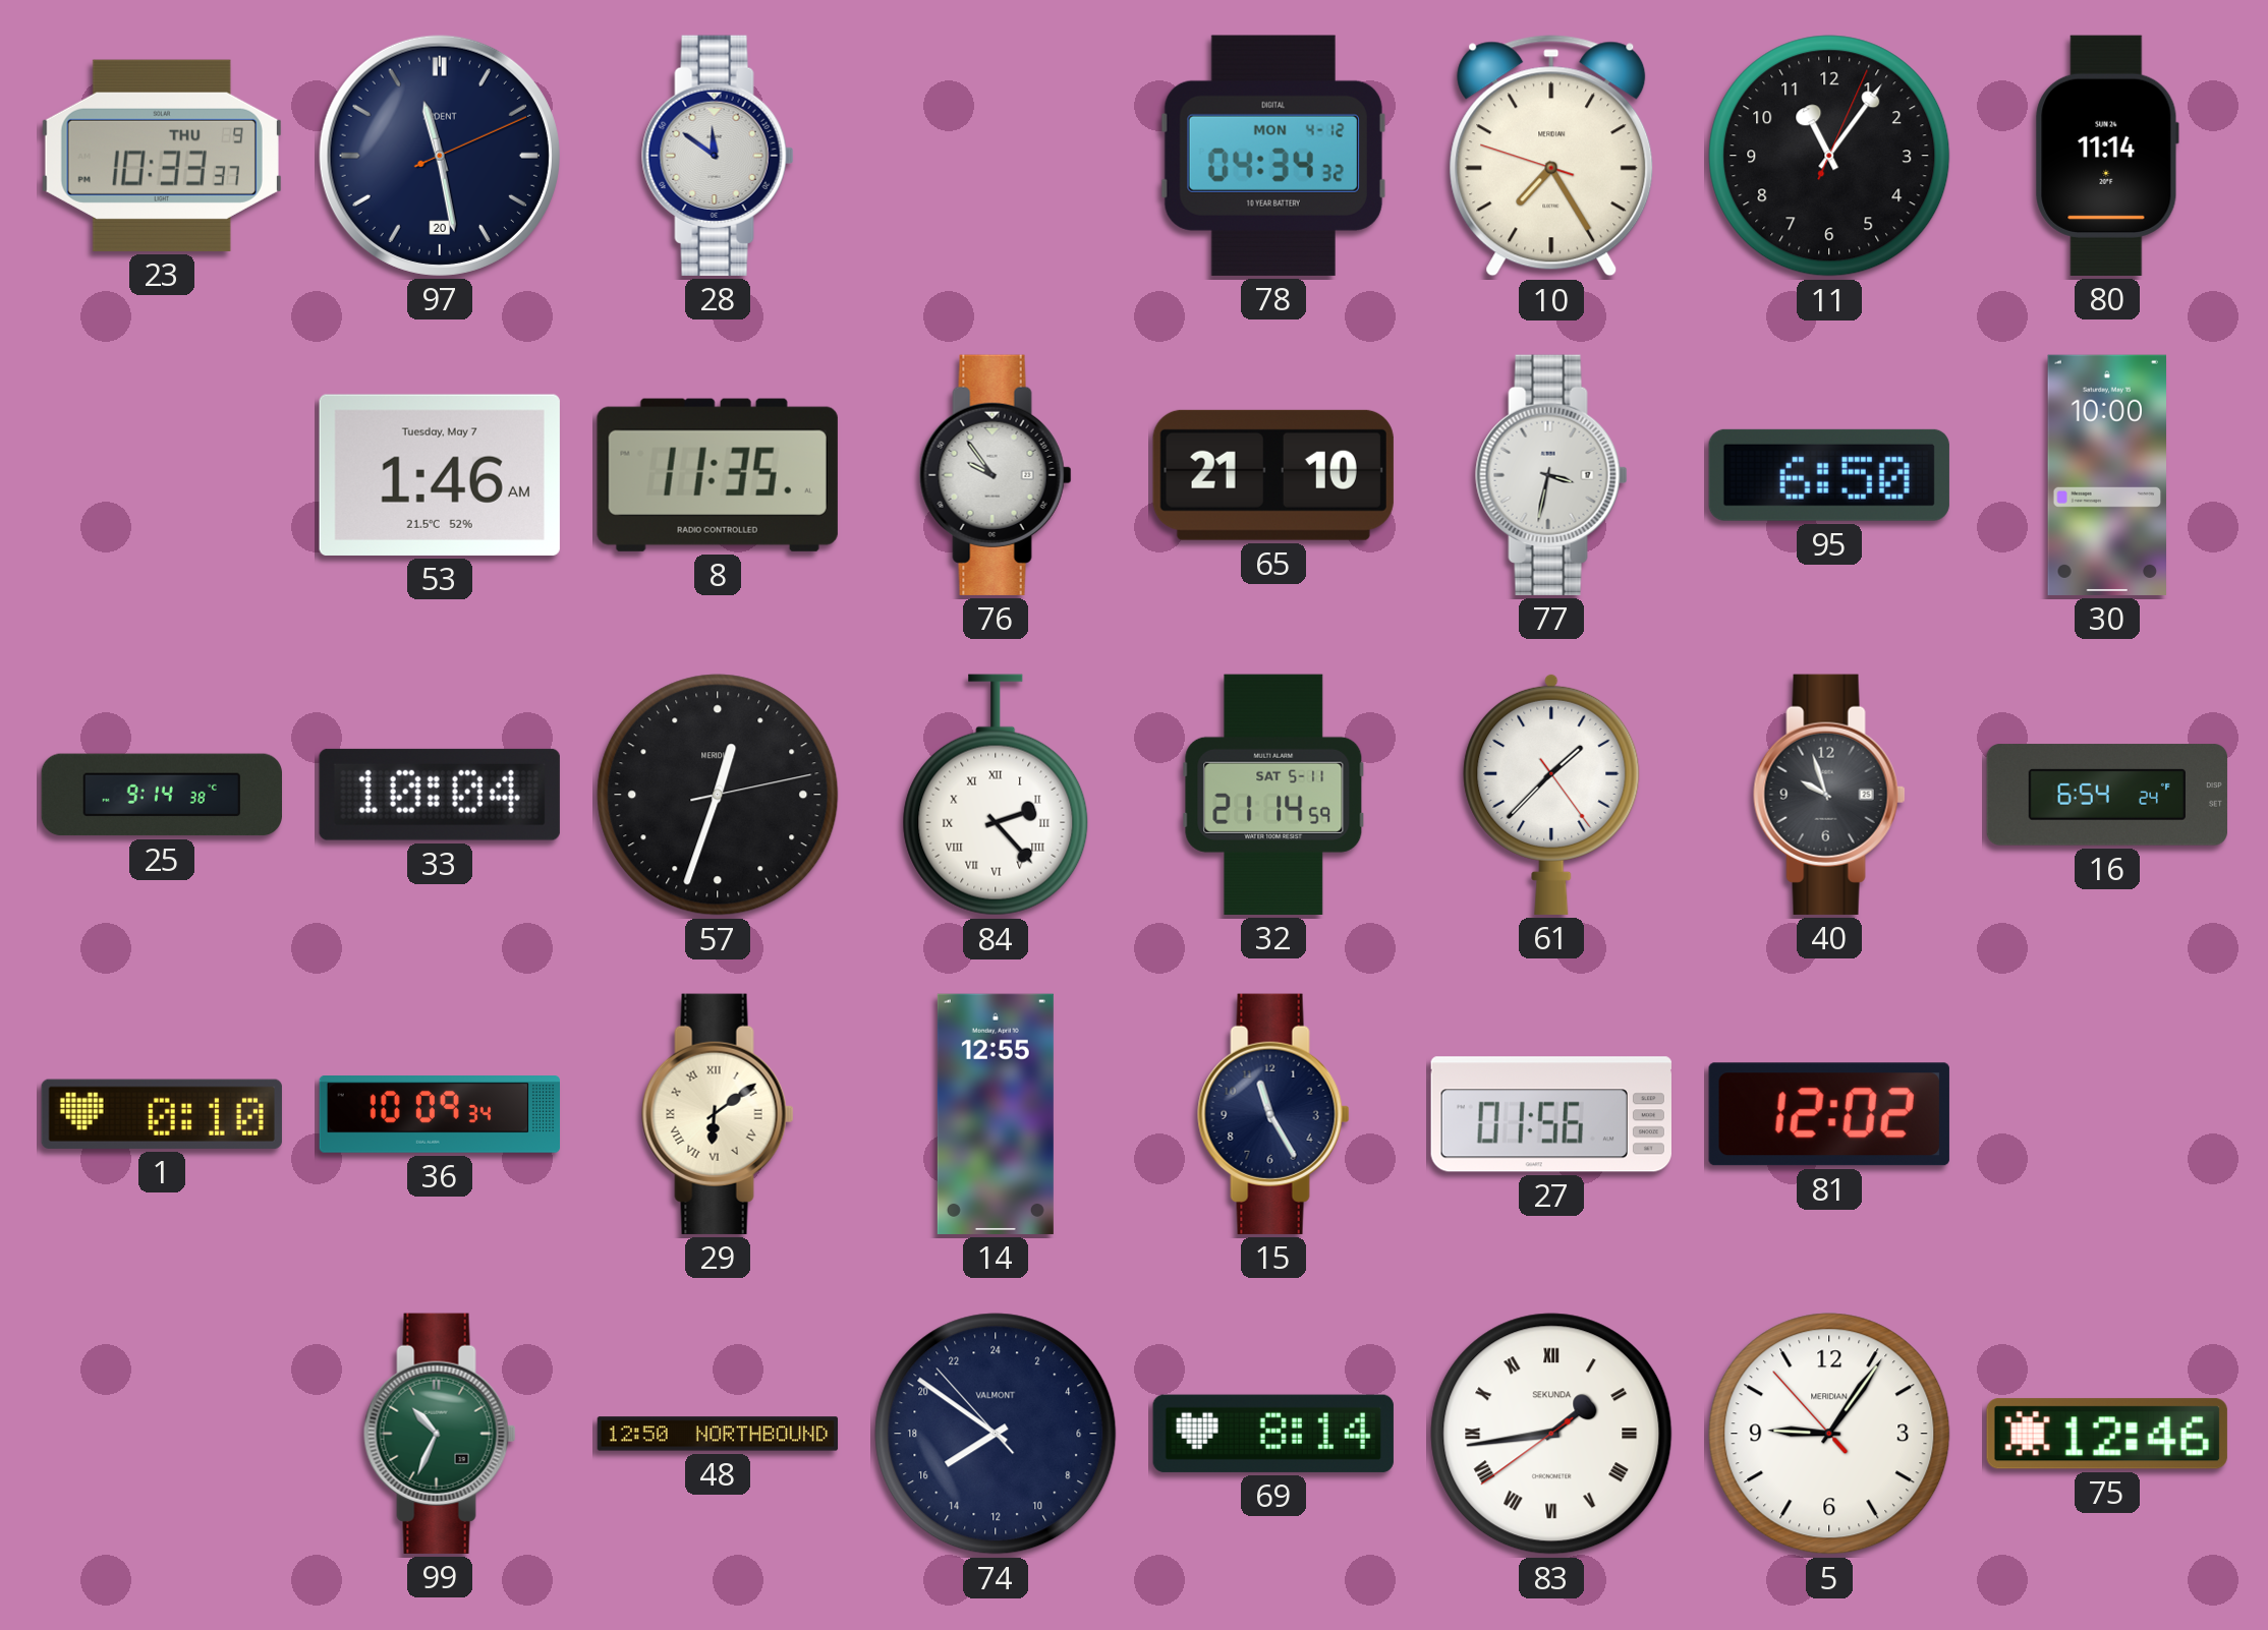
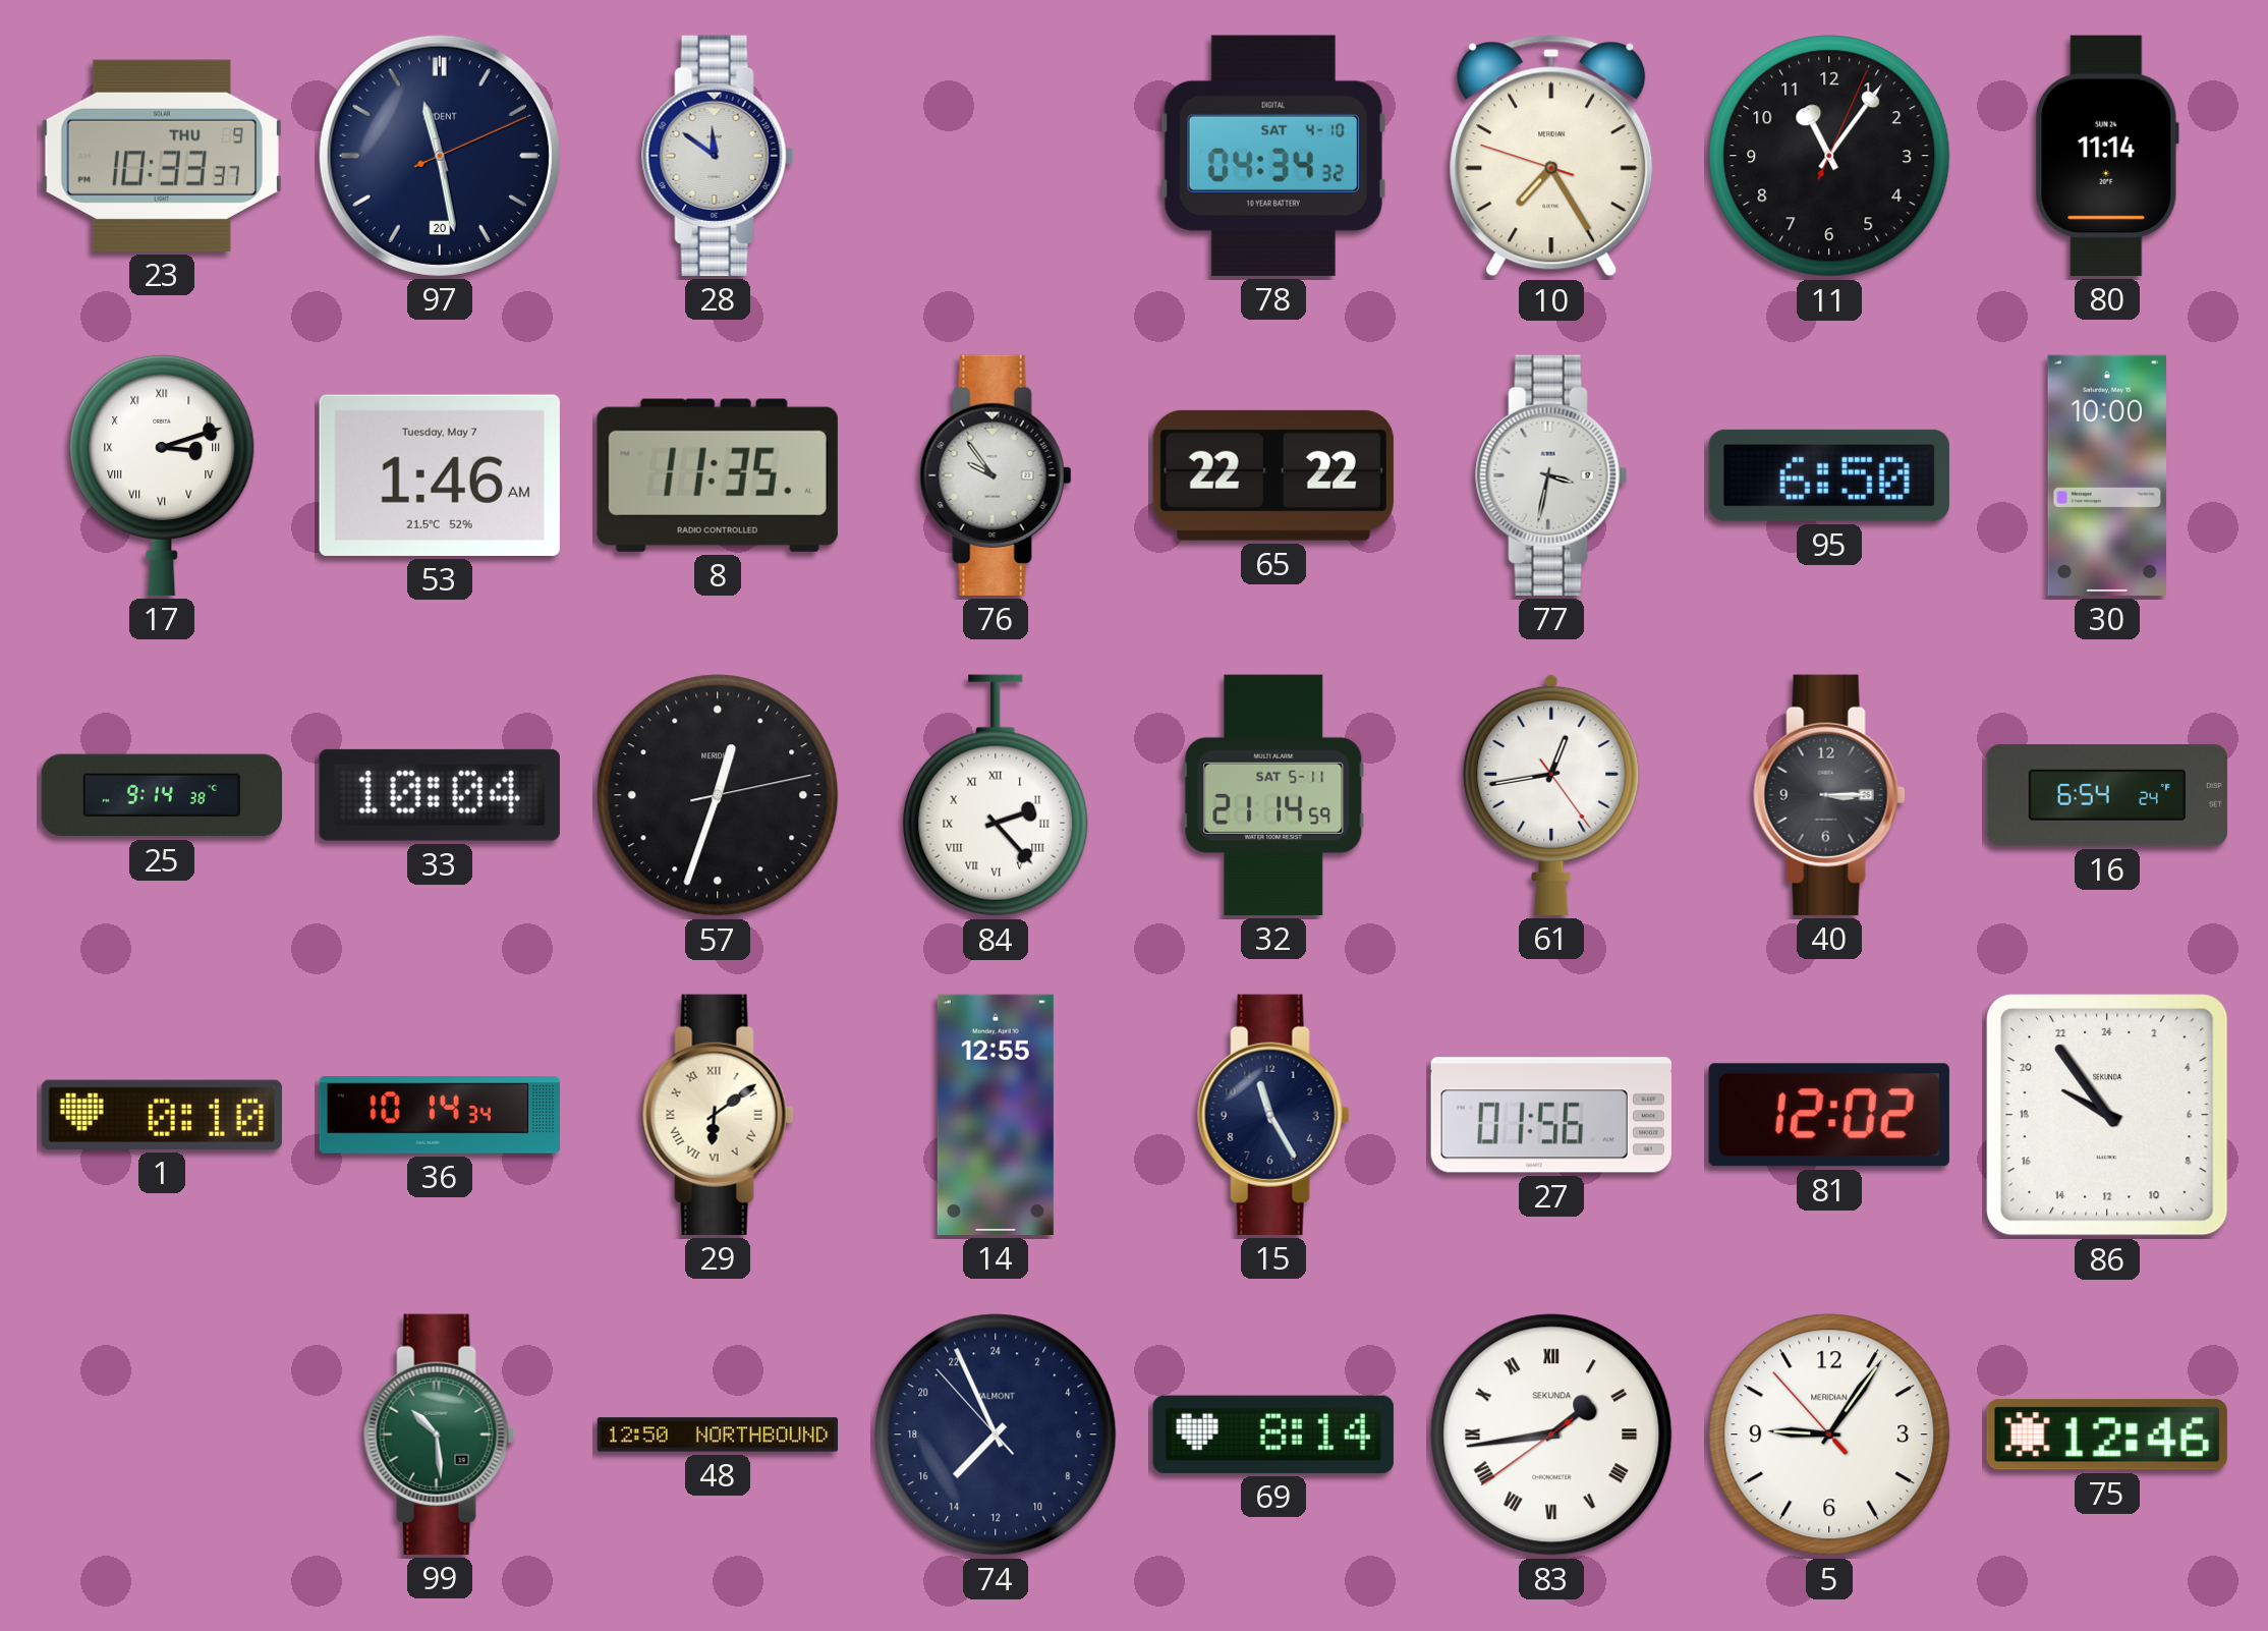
78 date: MON 4-12 -> SAT 4-10
17: none -> 3:12
65: 21:10 -> 22:22
61: 1:37 -> 12:43
40: 9:57 -> 3:15
36: 10:09 -> 10:14
86: none -> 19:54
99: 10:34 -> 10:29
74: 15:50 -> 14:55
